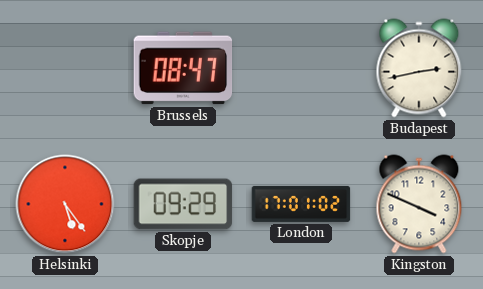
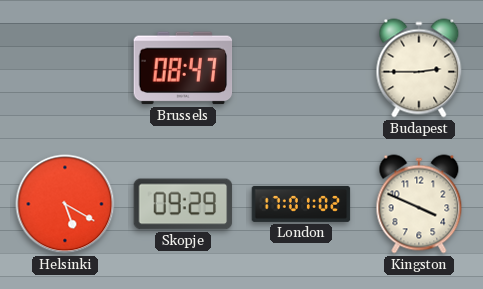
Budapest: 2:43 -> 2:45
Helsinki: 5:24 -> 5:20
